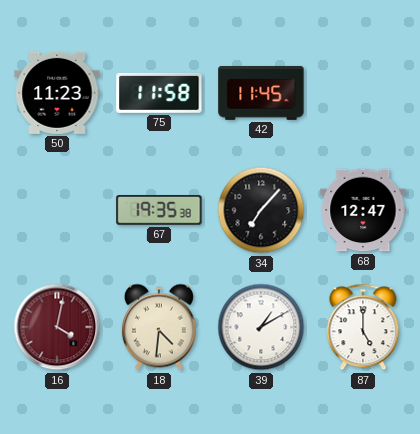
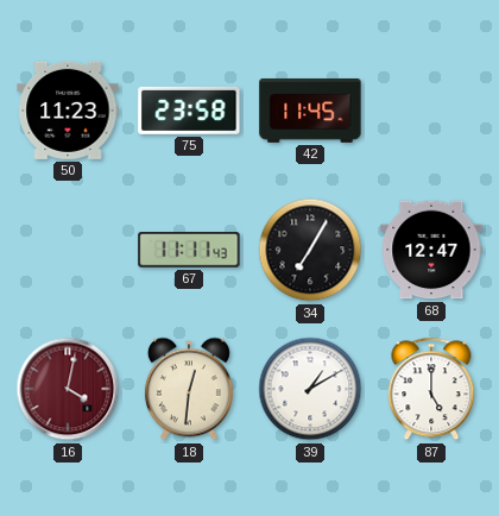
75: 11:58 -> 23:58
67: 19:35 -> 11:11
34: 7:07 -> 7:05
18: 4:31 -> 12:31
